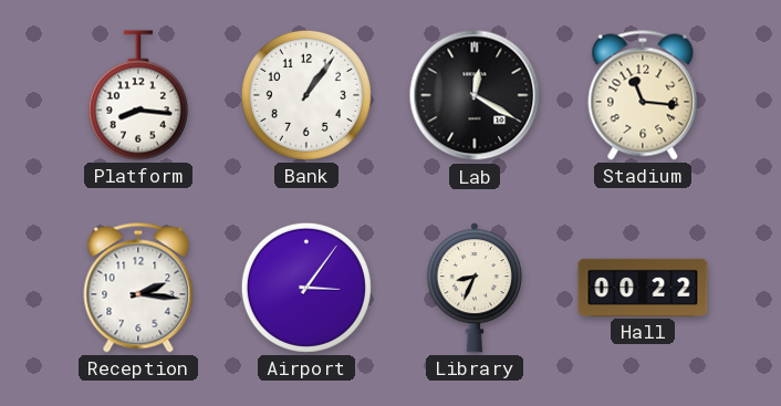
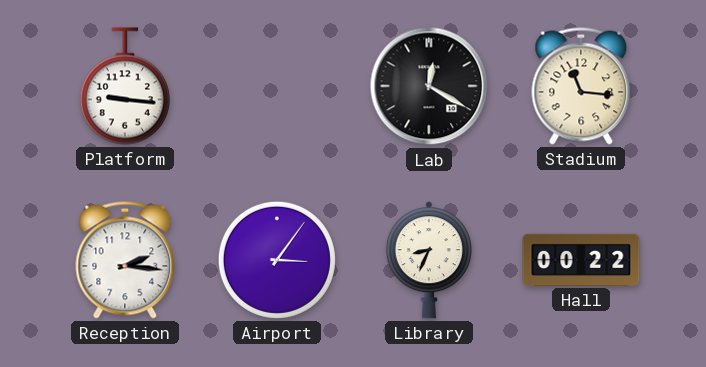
Platform: 8:16 -> 9:16
Bank: 1:06 -> none
